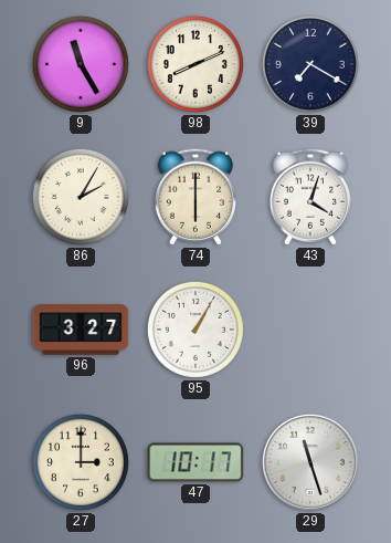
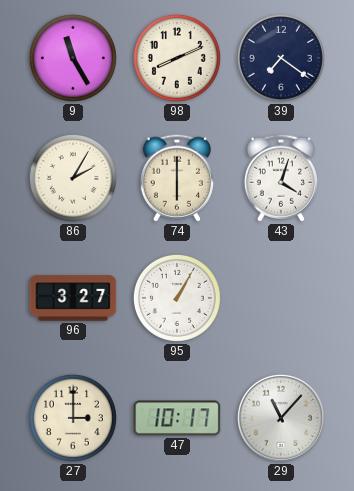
39: 7:20 -> 7:21
29: 11:27 -> 11:07
